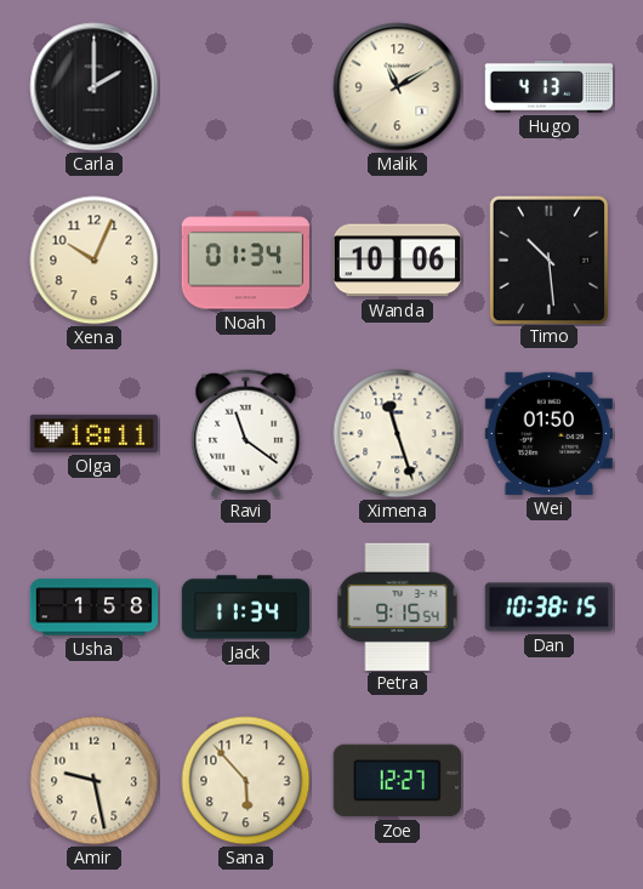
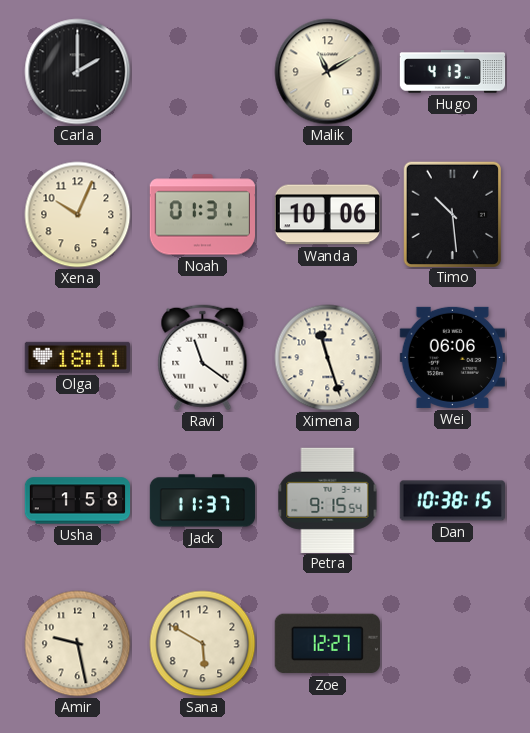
Noah: 01:34 -> 01:31
Wei: 01:50 -> 06:06
Jack: 11:34 -> 11:37
Sana: 5:53 -> 5:50
